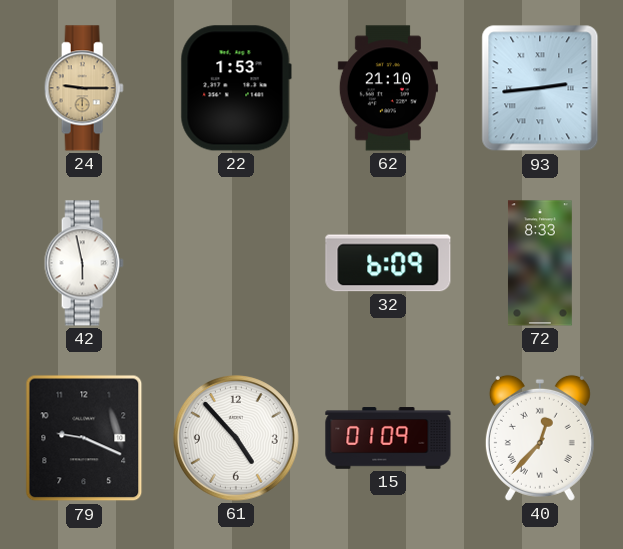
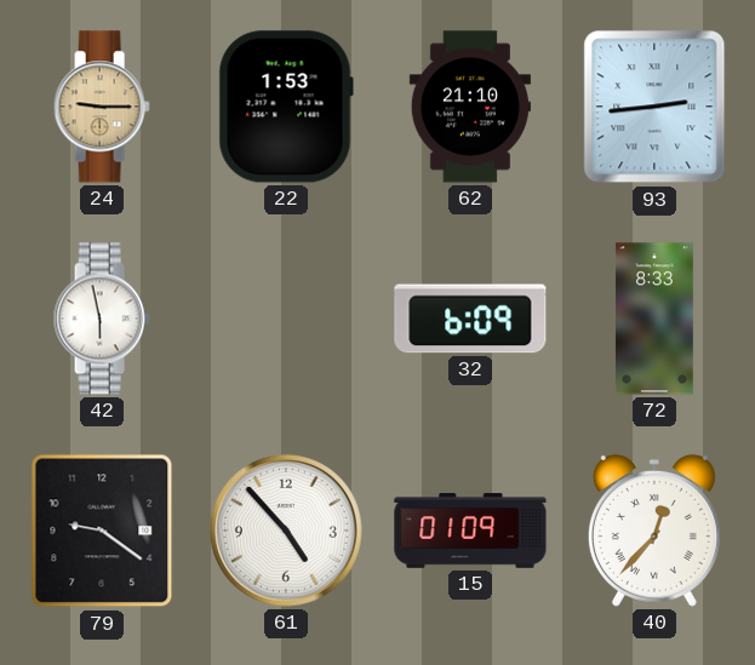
79: 9:19 -> 9:21
